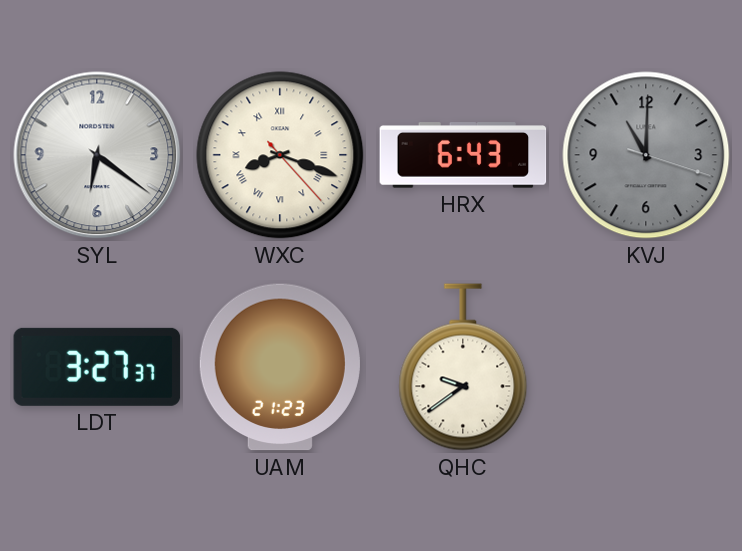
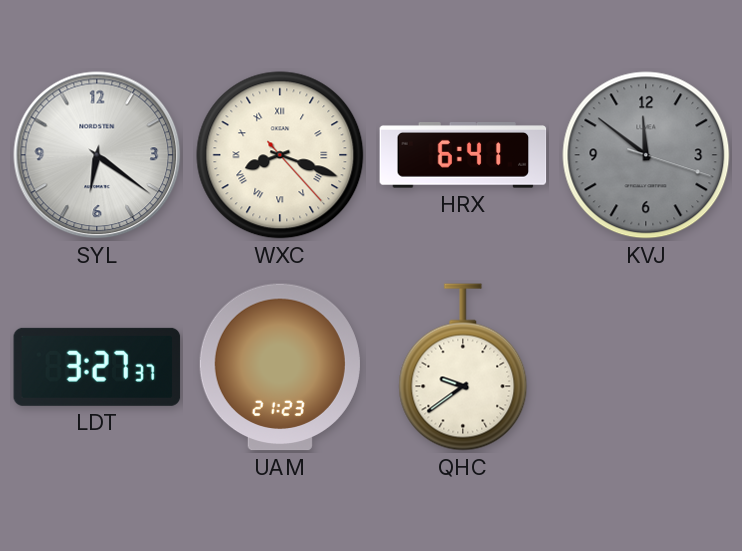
HRX: 6:43 -> 6:41
KVJ: 11:00 -> 11:51
